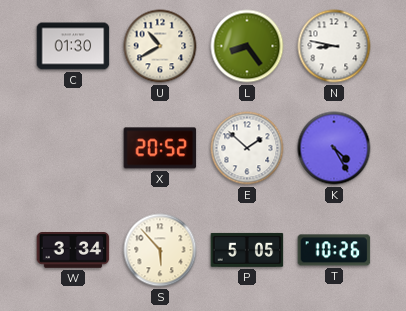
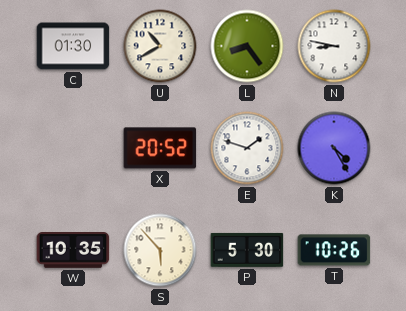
E: 1:52 -> 1:48
W: 3:34 -> 10:35
P: 5:05 -> 5:30
